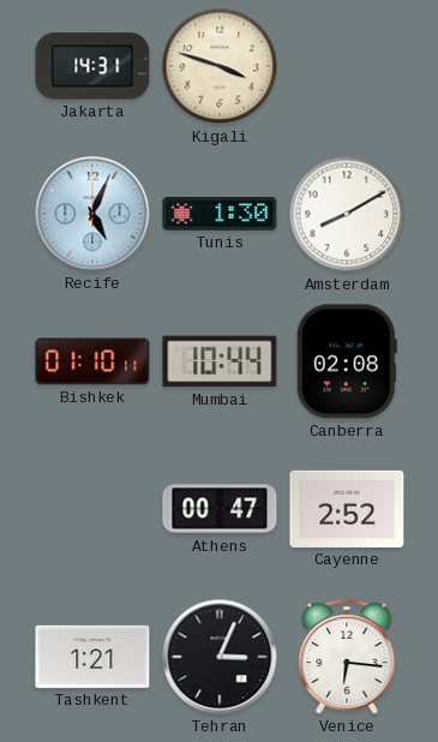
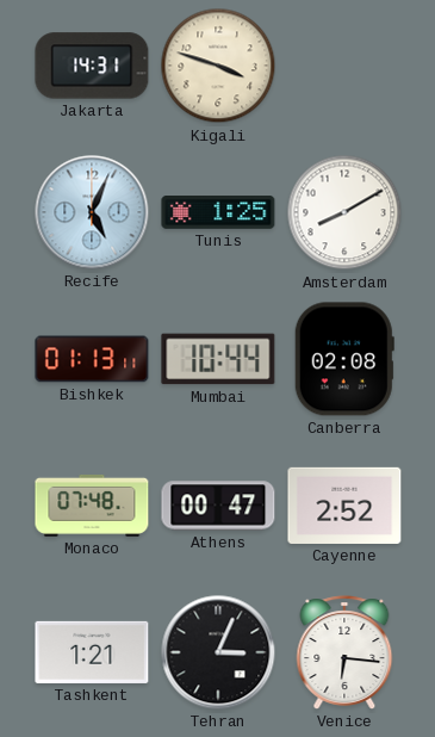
Tunis: 1:30 -> 1:25
Bishkek: 01:10 -> 01:13
Monaco: none -> 07:48
